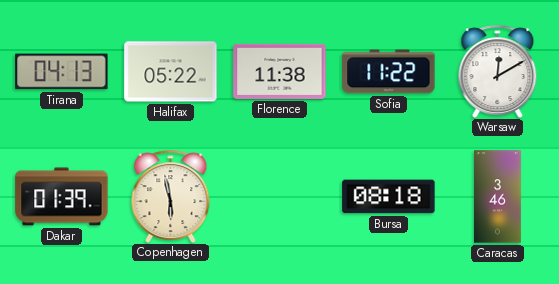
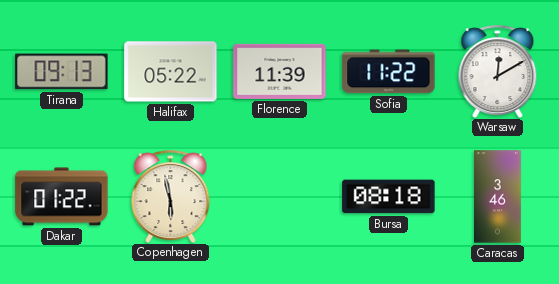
Tirana: 04:13 -> 09:13
Florence: 11:38 -> 11:39
Dakar: 01:39 -> 01:22
